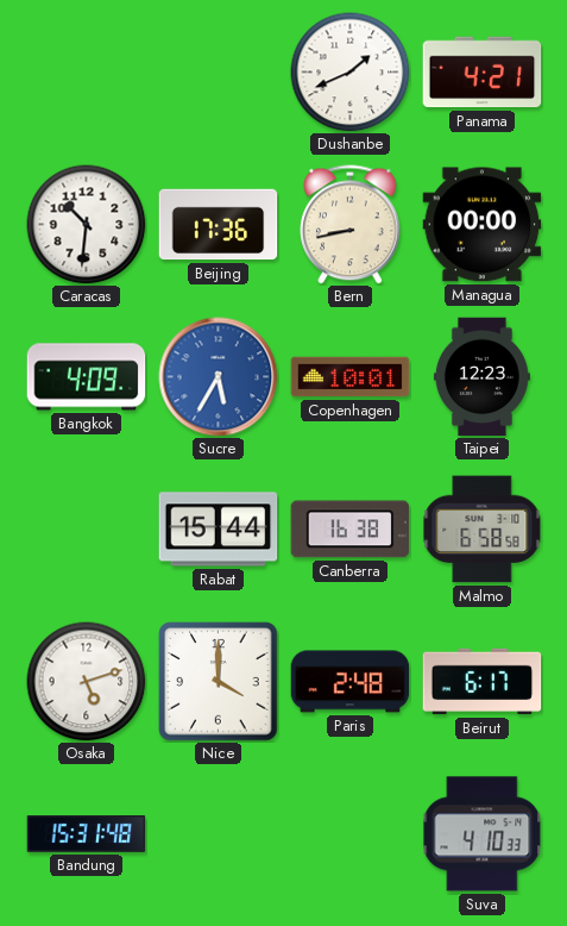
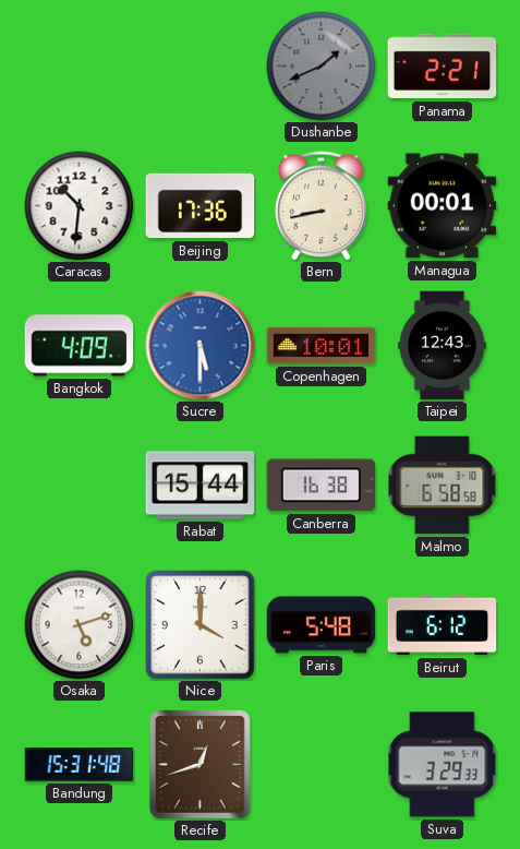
Dushanbe dial: white -> grey
Panama: 4:21 -> 2:21
Managua: 00:00 -> 00:01
Sucre: 5:35 -> 5:30
Taipei: 12:23 -> 12:43
Paris: 2:48 -> 5:48
Beirut: 6:17 -> 6:12
Recife: none -> 12:42
Suva: 4:10 -> 3:29
